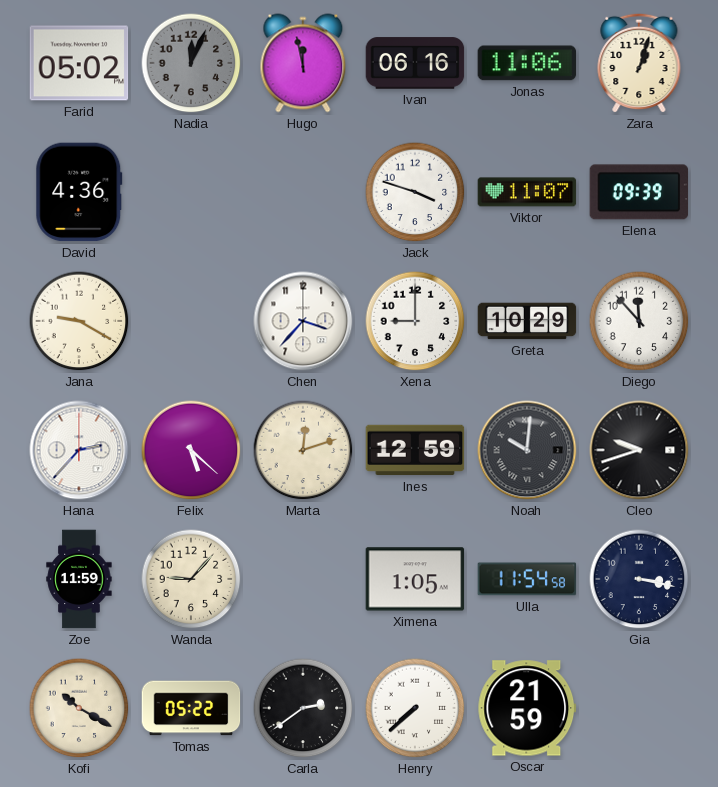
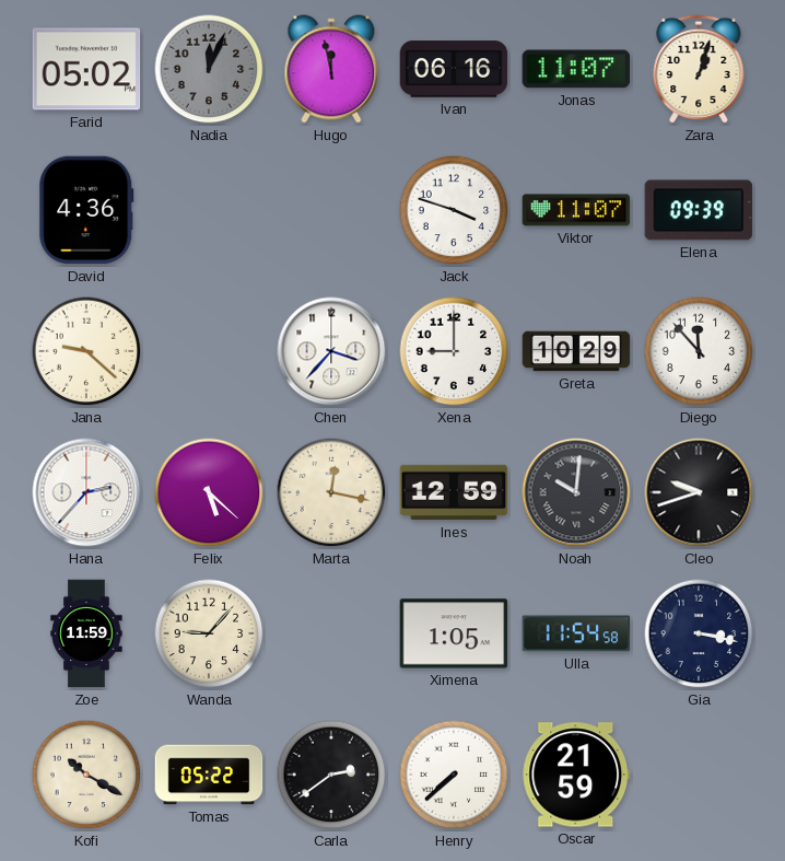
Jonas: 11:06 -> 11:07
Jana: 9:20 -> 9:22
Marta: 12:12 -> 12:17
